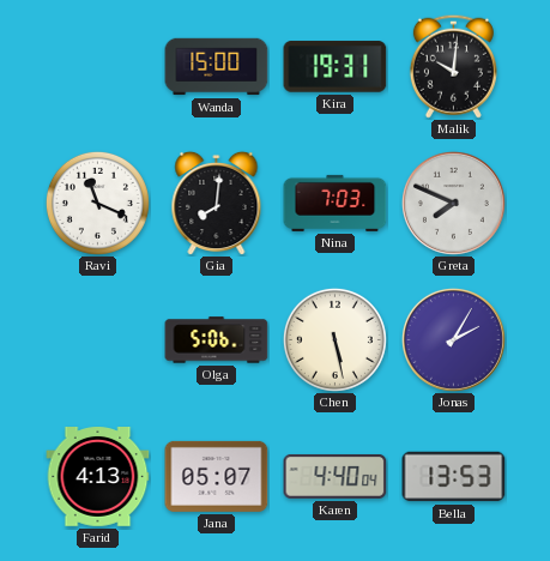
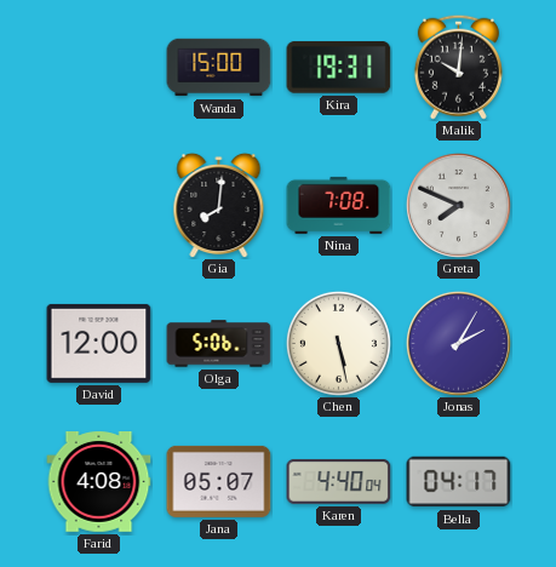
Ravi: 11:19 -> none
Nina: 7:03 -> 7:08
David: none -> 12:00
Farid: 4:13 -> 4:08
Bella: 13:53 -> 04:17
